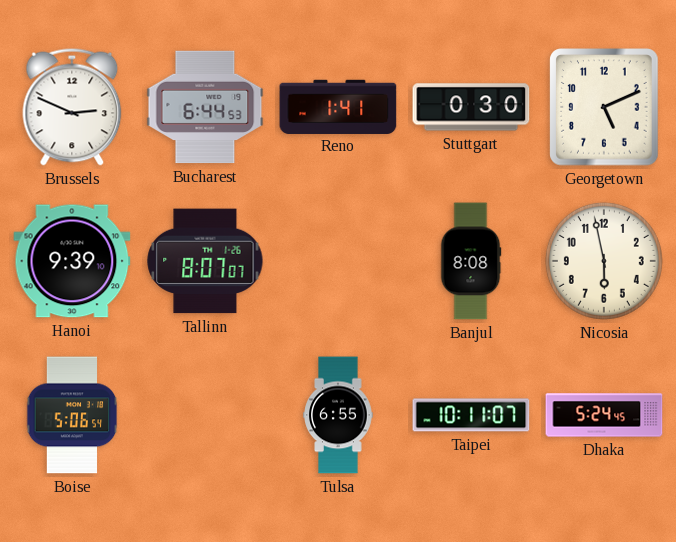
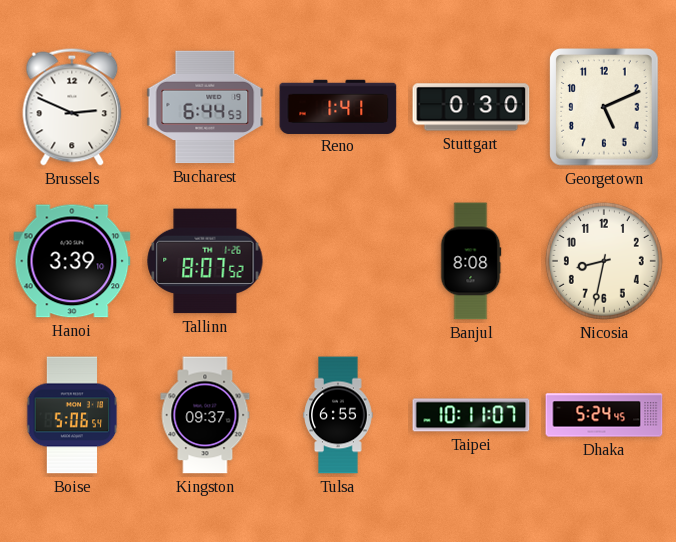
Hanoi: 9:39 -> 3:39
Tallinn: 8:07:07 -> 8:07:52
Nicosia: 5:58 -> 8:32
Kingston: none -> 09:37
